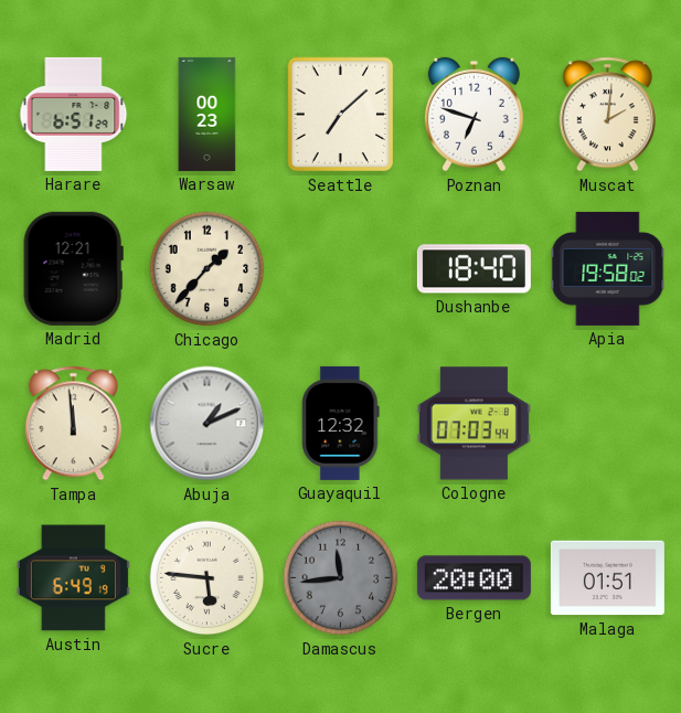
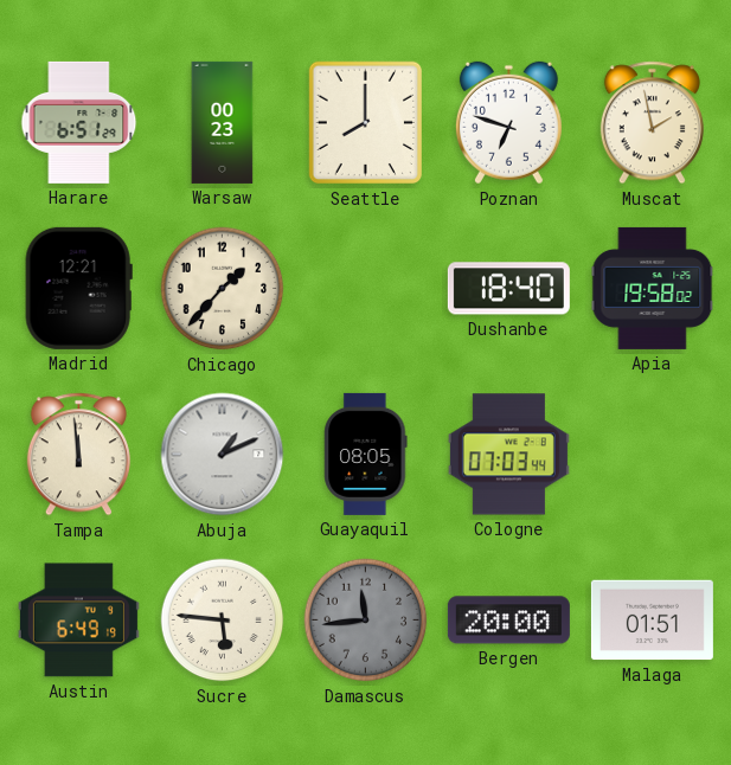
Seattle: 7:08 -> 8:00
Muscat: 2:01 -> 1:58
Guayaquil: 12:32 -> 08:05
